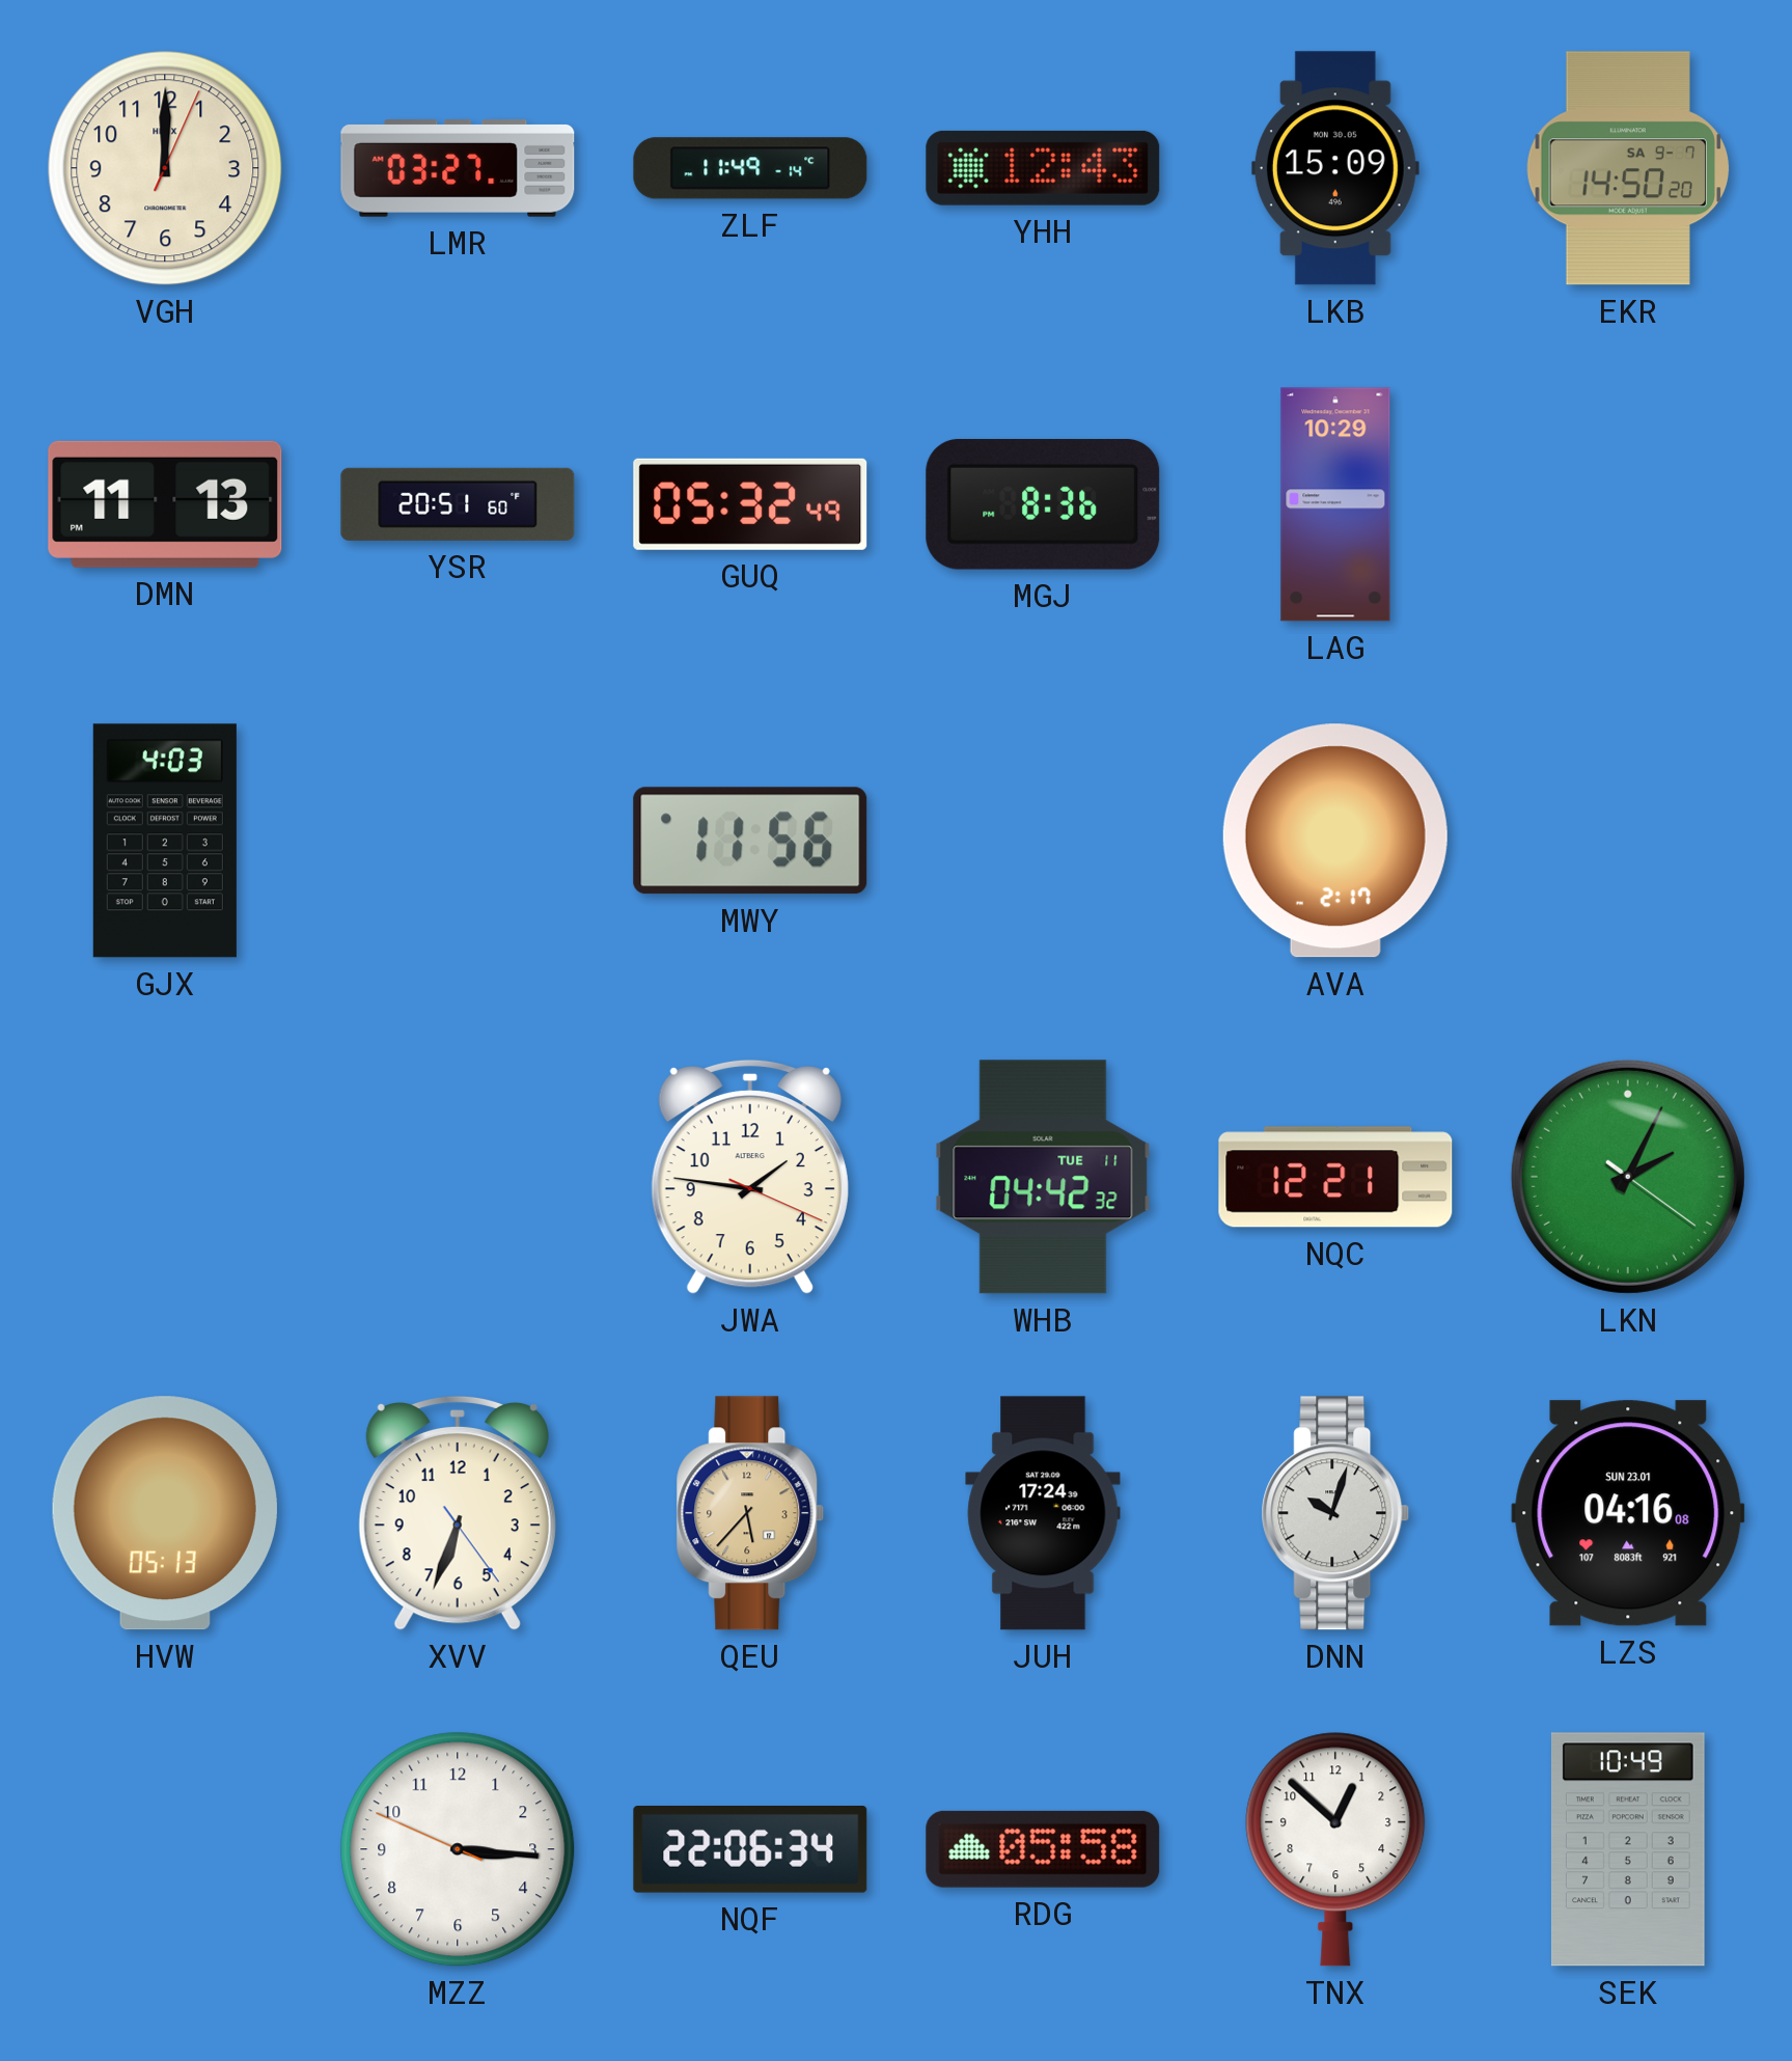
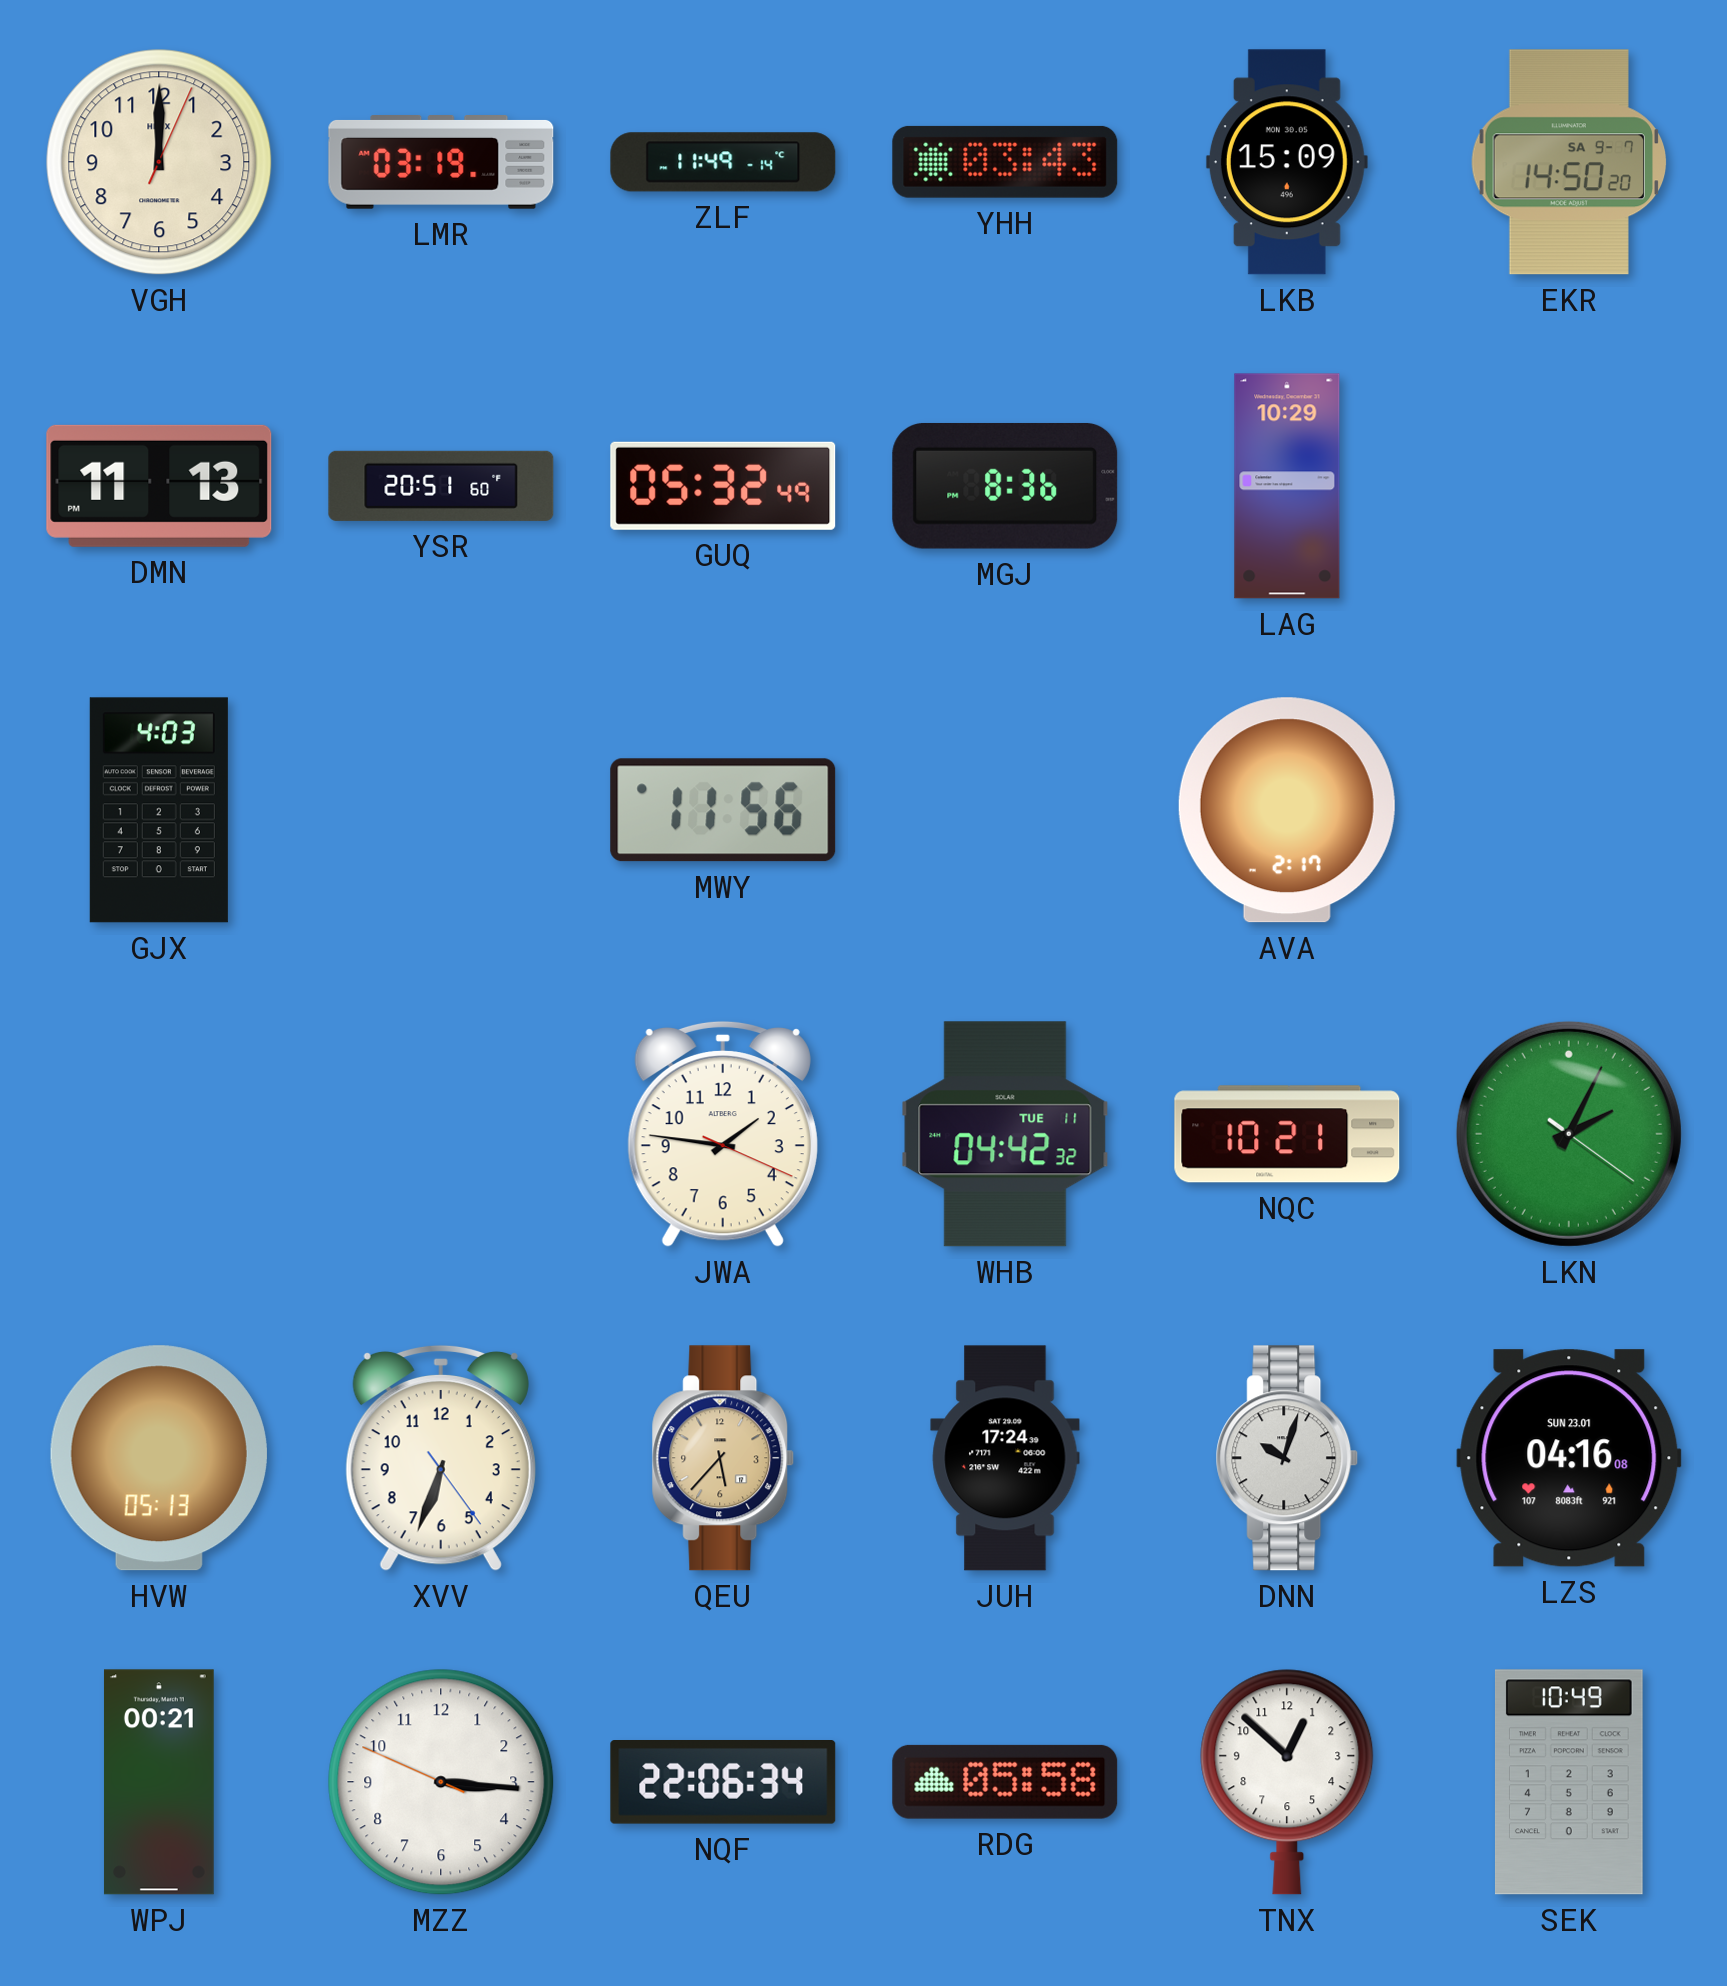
LMR: 03:27 -> 03:19
YHH: 12:43 -> 03:43
NQC: 12:21 -> 10:21
WPJ: none -> 00:21
